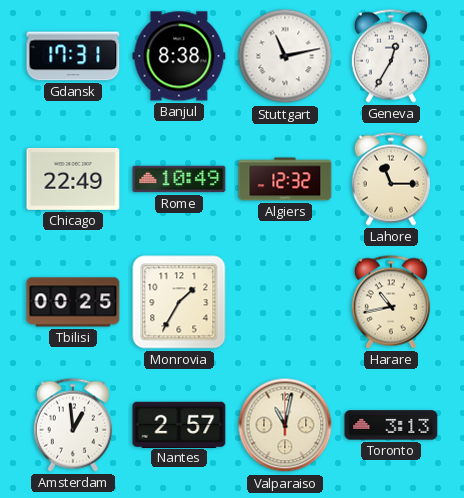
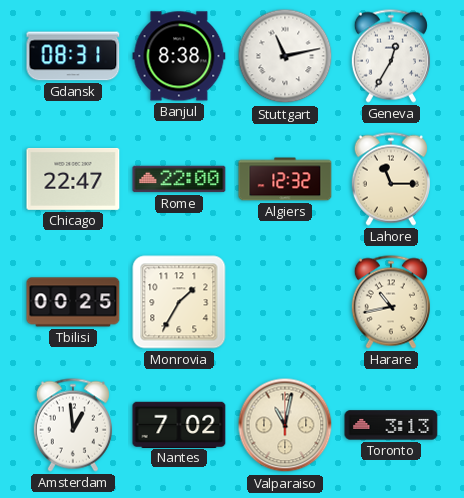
Gdansk: 17:31 -> 08:31
Chicago: 22:49 -> 22:47
Rome: 10:49 -> 22:00
Nantes: 2:57 -> 7:02
